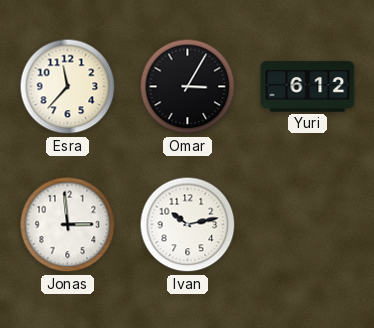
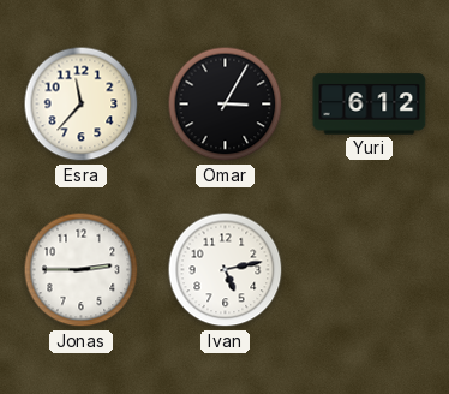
Jonas: 2:59 -> 2:45
Ivan: 10:13 -> 5:13
